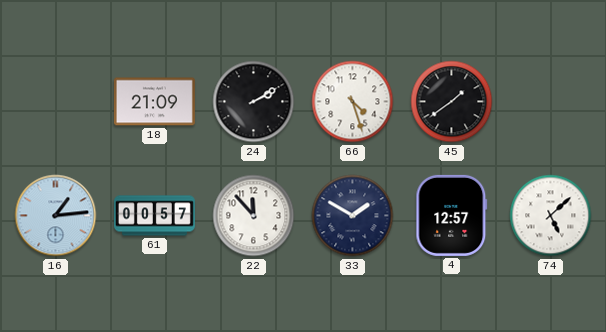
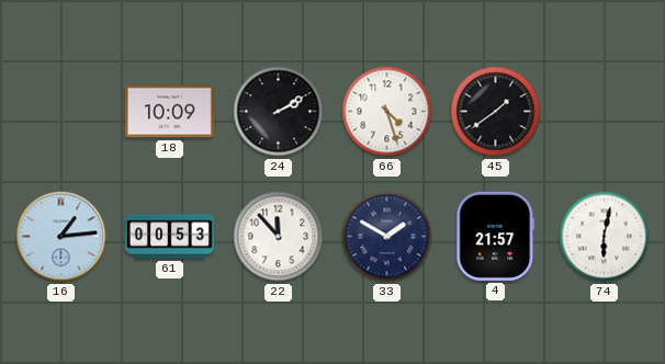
18: 21:09 -> 10:09
61: 00:57 -> 00:53
4: 12:57 -> 21:57
74: 5:08 -> 6:02
